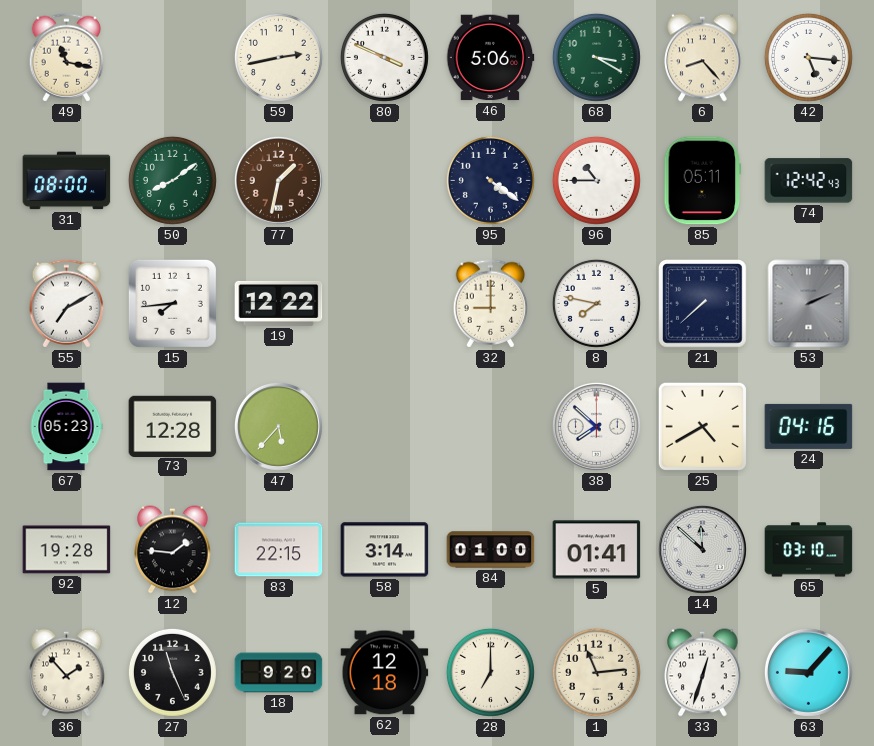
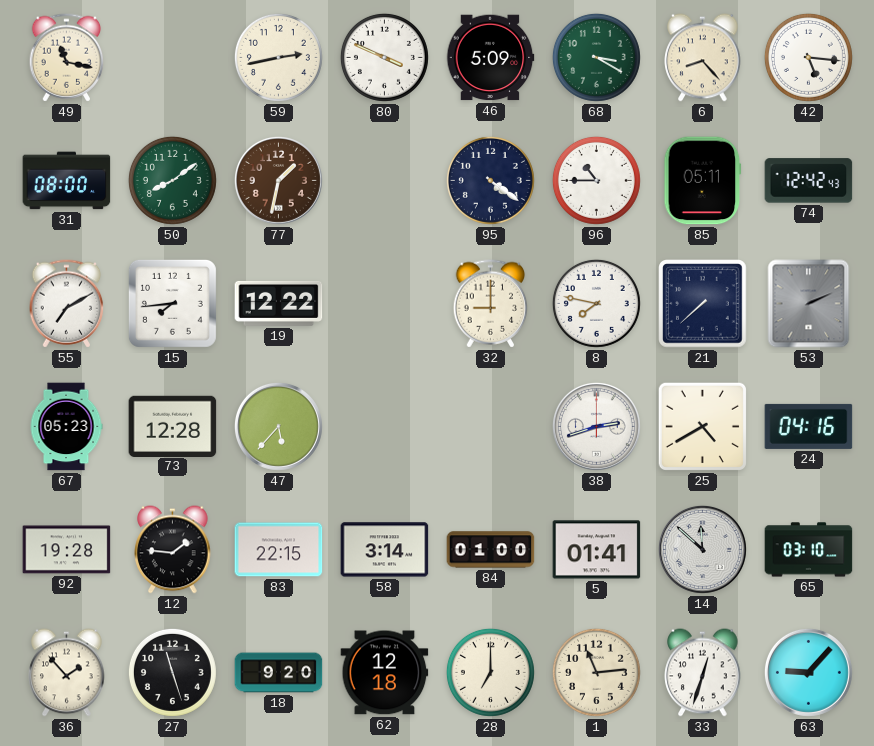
46: 5:06 -> 5:09
38: 7:52 -> 2:42
27: 11:26 -> 11:27
